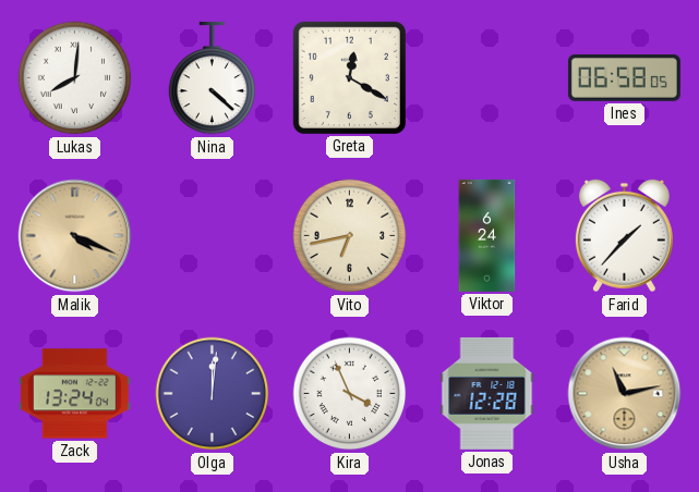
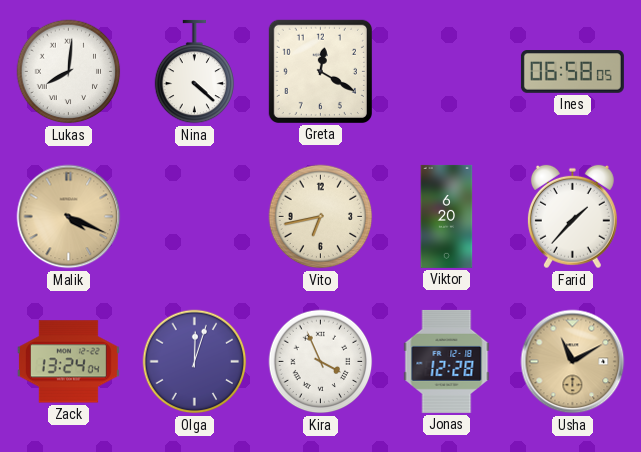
Viktor: 6:24 -> 6:20
Olga: 12:01 -> 12:03
Usha: 11:13 -> 11:10
